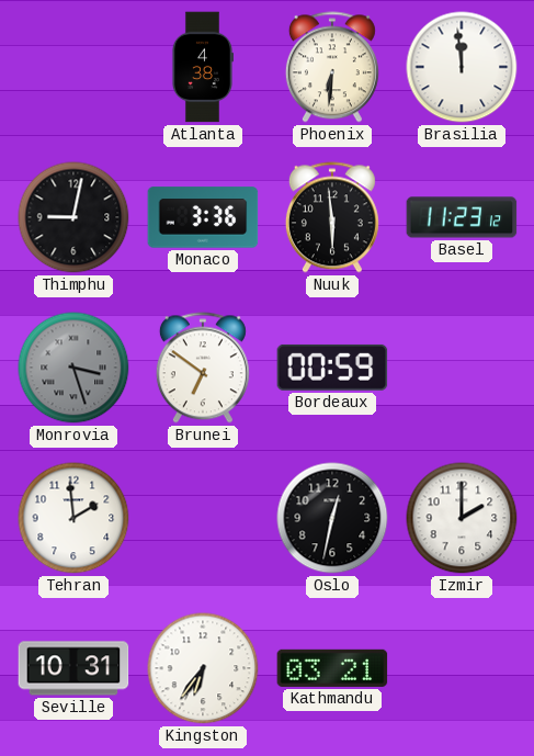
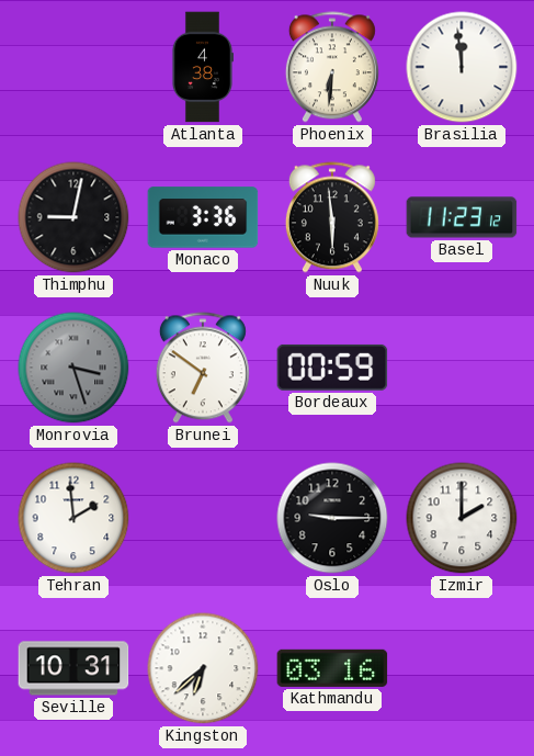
Oslo: 12:32 -> 9:15
Kingston: 6:36 -> 6:38
Kathmandu: 03:21 -> 03:16
